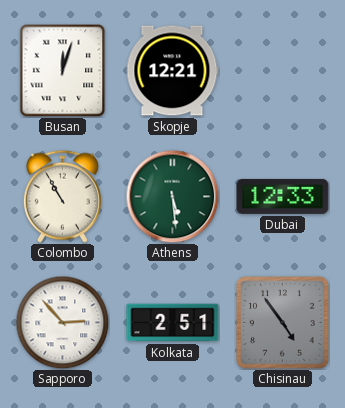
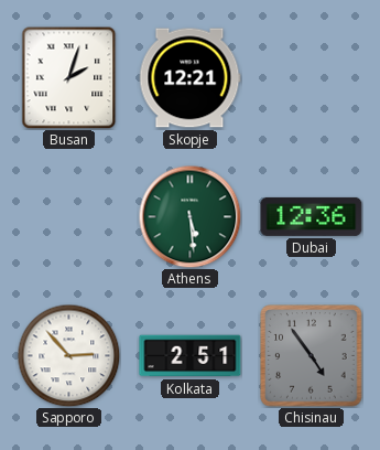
Busan: 12:03 -> 2:03
Colombo: 10:55 -> none
Dubai: 12:33 -> 12:36
